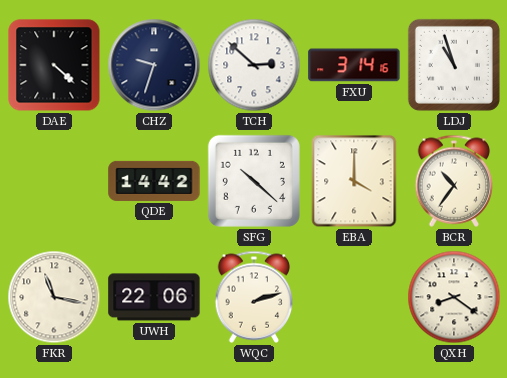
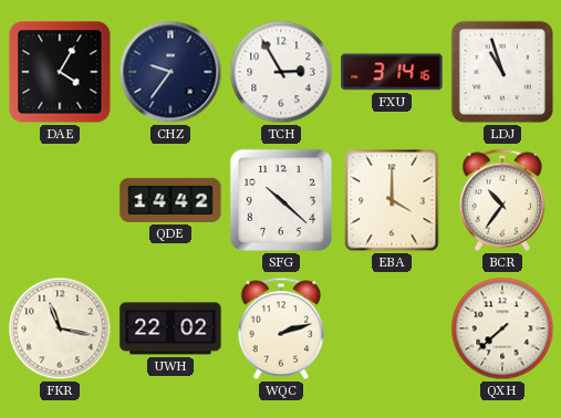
DAE: 4:22 -> 4:05
CHZ: 9:33 -> 9:36
TCH: 2:52 -> 2:55
UWH: 22:06 -> 22:02
QXH: 8:21 -> 7:38
